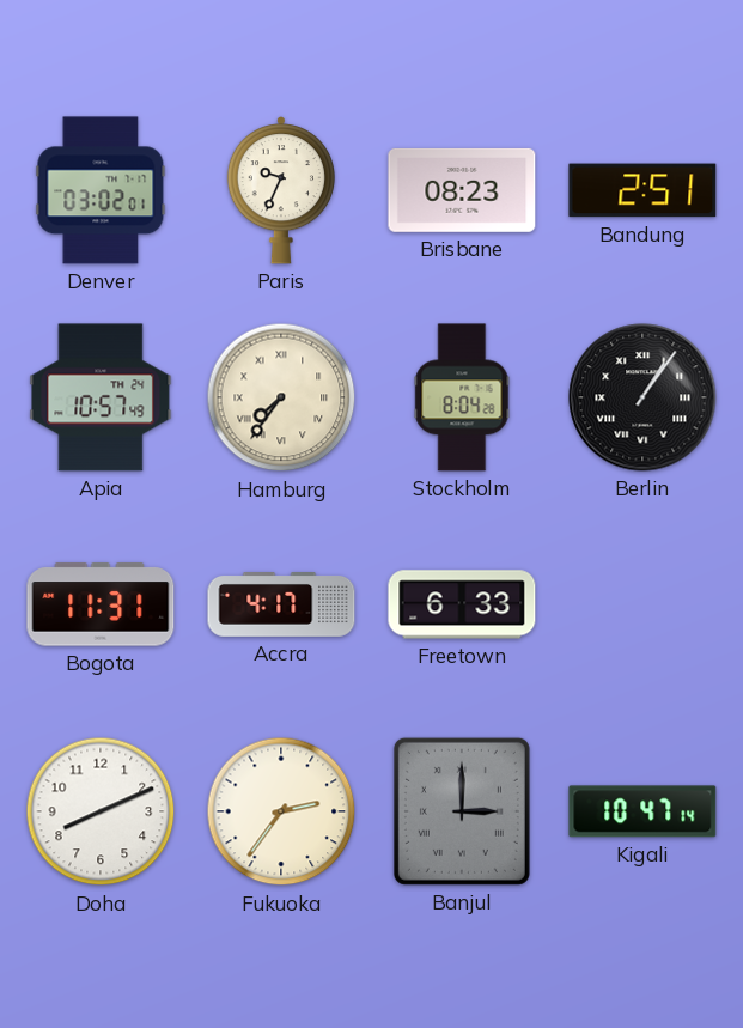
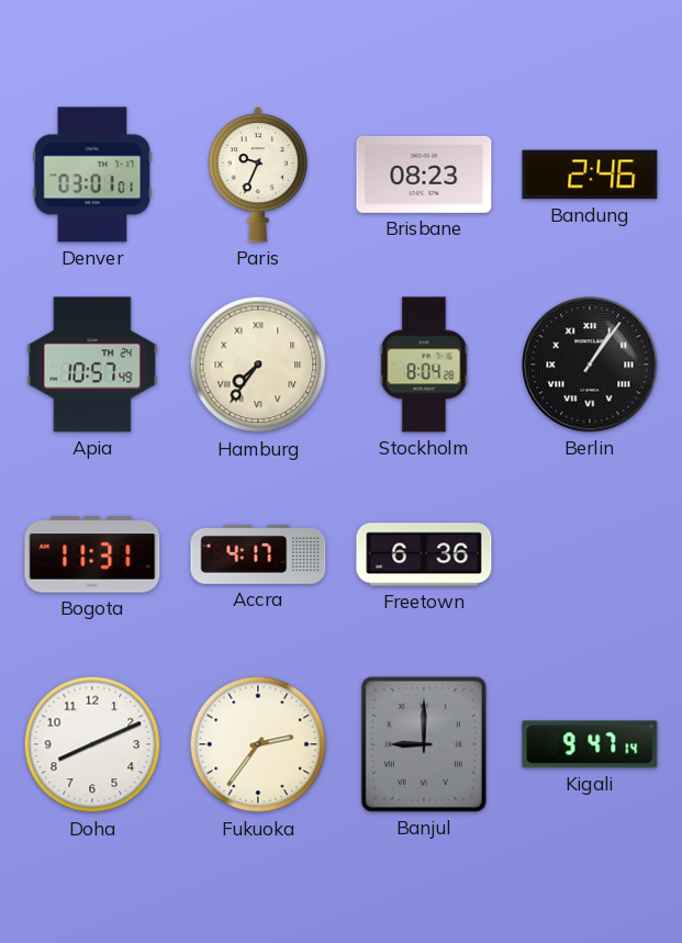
Denver: 03:02 -> 03:01
Bandung: 2:51 -> 2:46
Freetown: 6:33 -> 6:36
Banjul: 3:00 -> 9:00
Kigali: 10:47 -> 9:47
